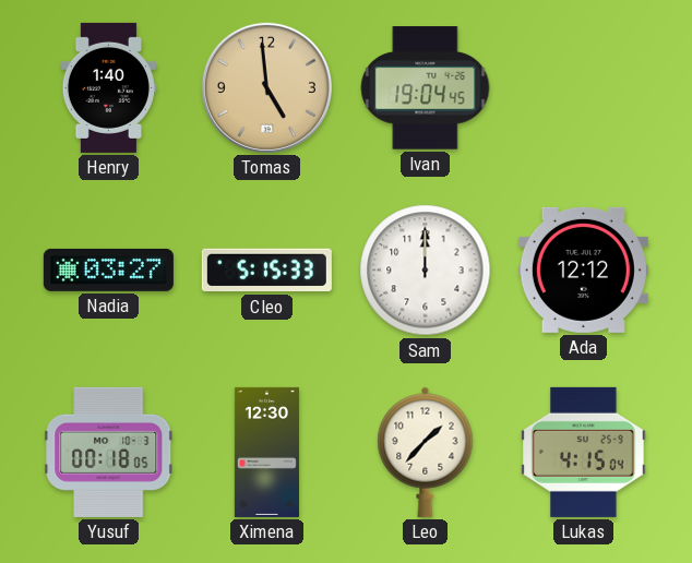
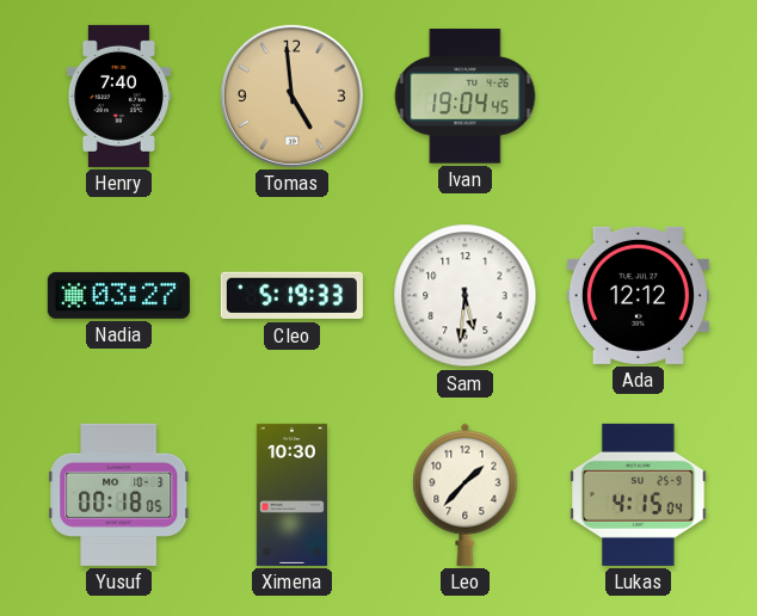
Henry: 1:40 -> 7:40
Cleo: 5:15 -> 5:19
Sam: 12:00 -> 5:31
Ximena: 12:30 -> 10:30
